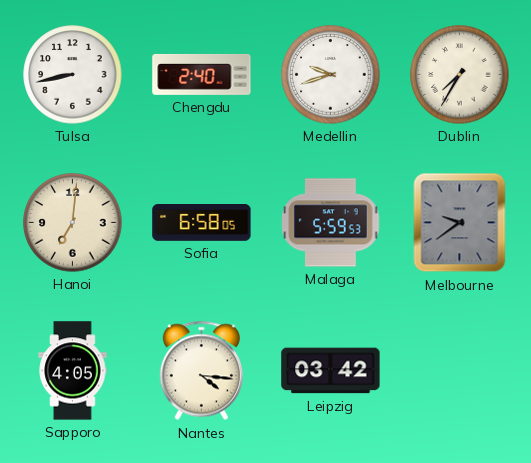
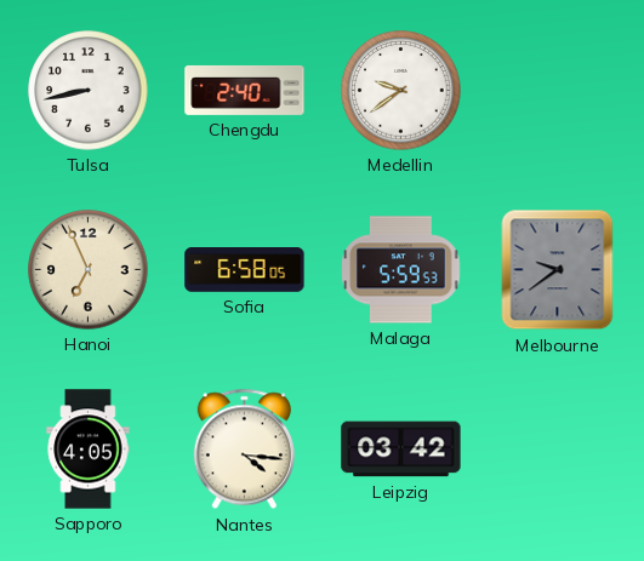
Medellin: 9:42 -> 9:39
Dublin: 7:35 -> none
Hanoi: 7:01 -> 6:56
